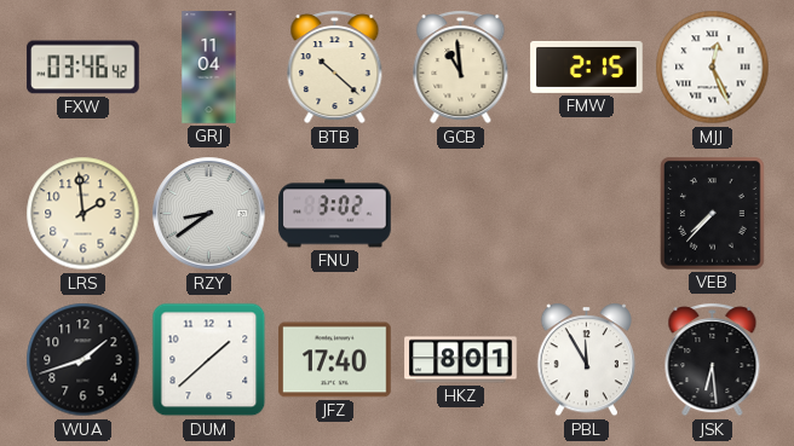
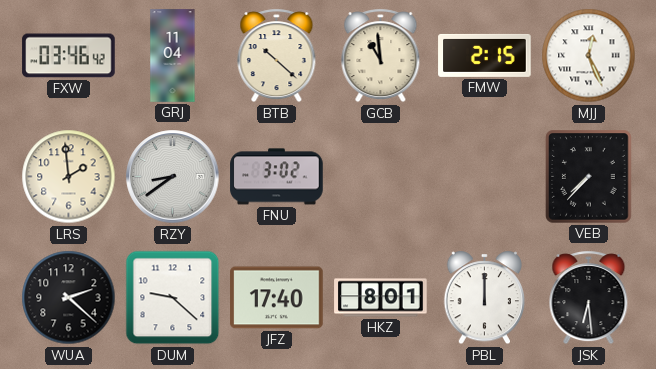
WUA: 1:42 -> 2:22
DUM: 1:38 -> 9:22
PBL: 11:55 -> 12:00
